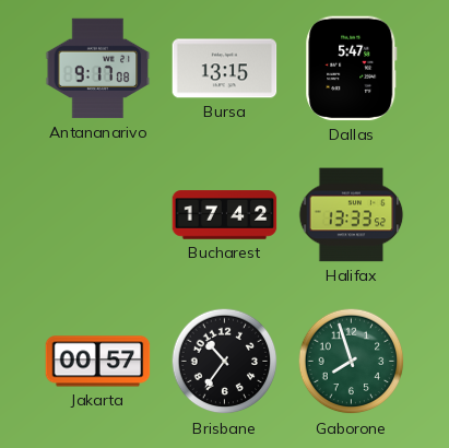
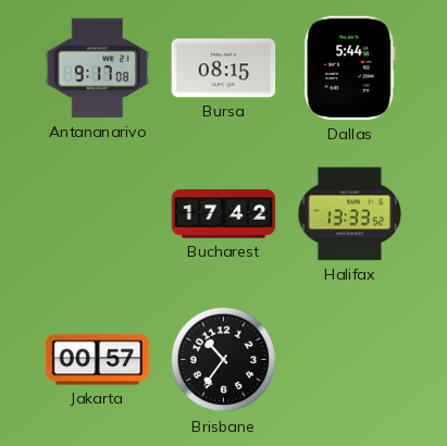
Bursa: 13:15 -> 08:15
Dallas: 5:47 -> 5:44
Gaborone: 7:57 -> none
